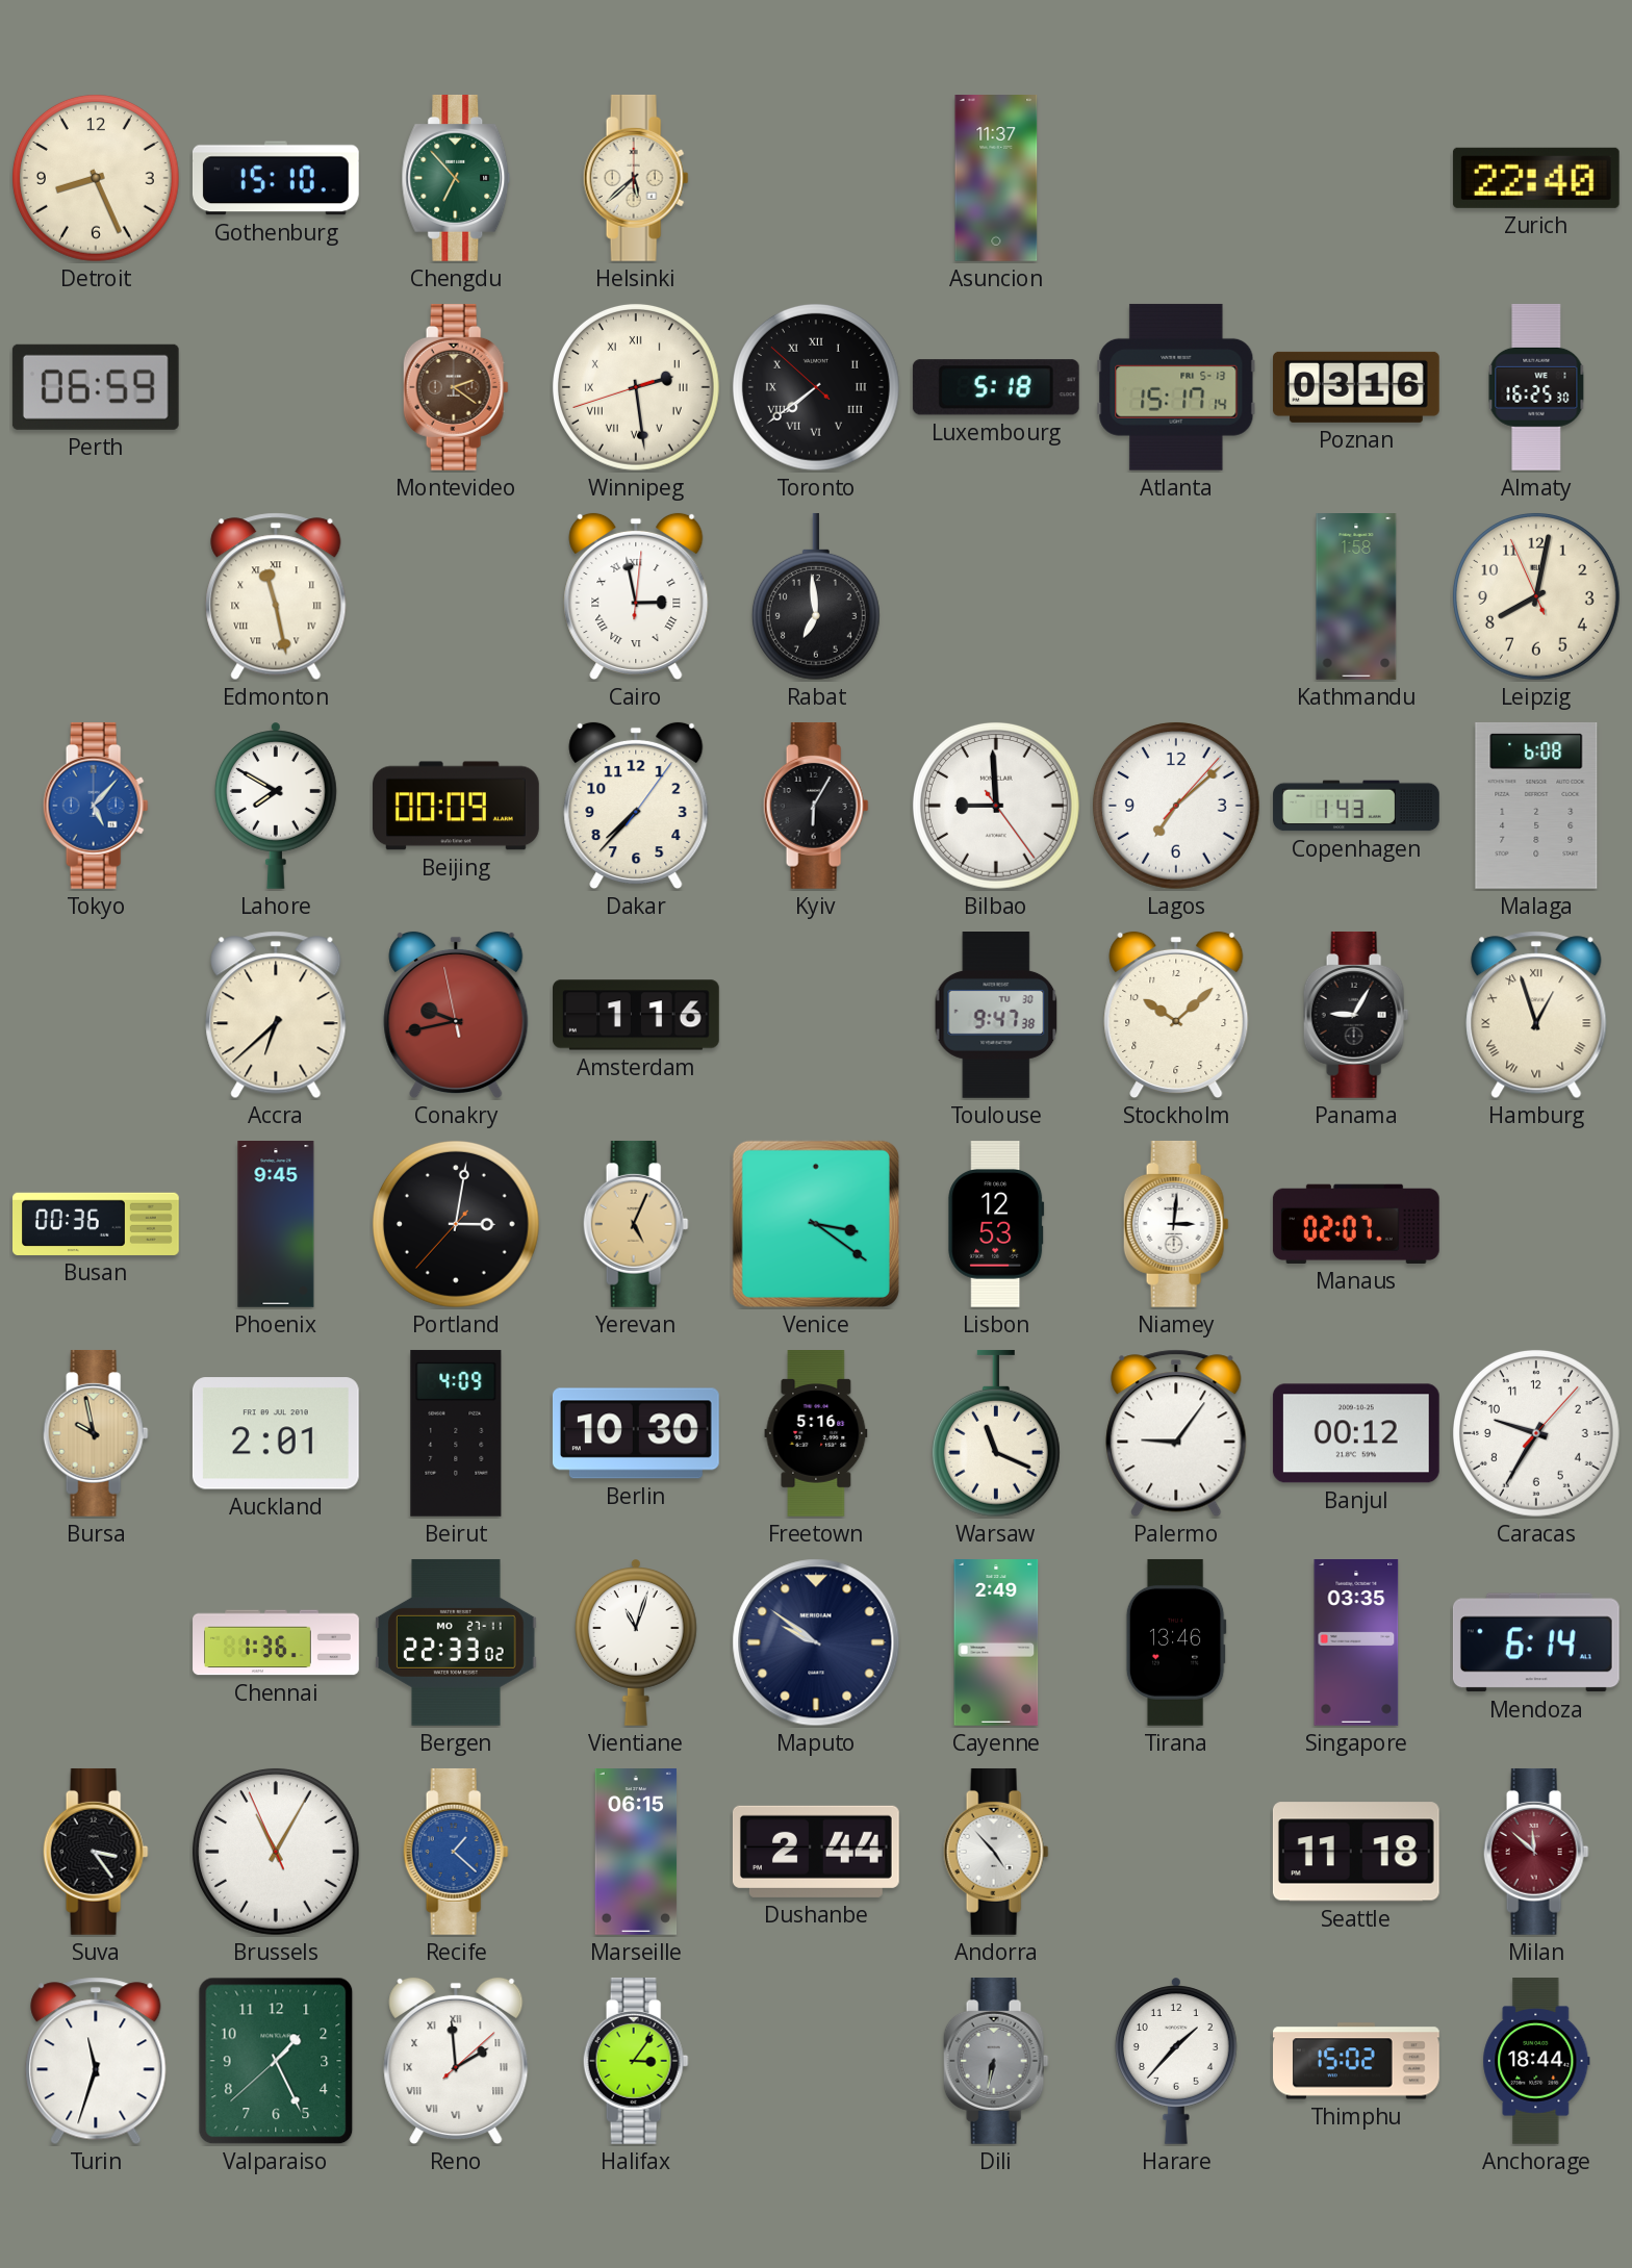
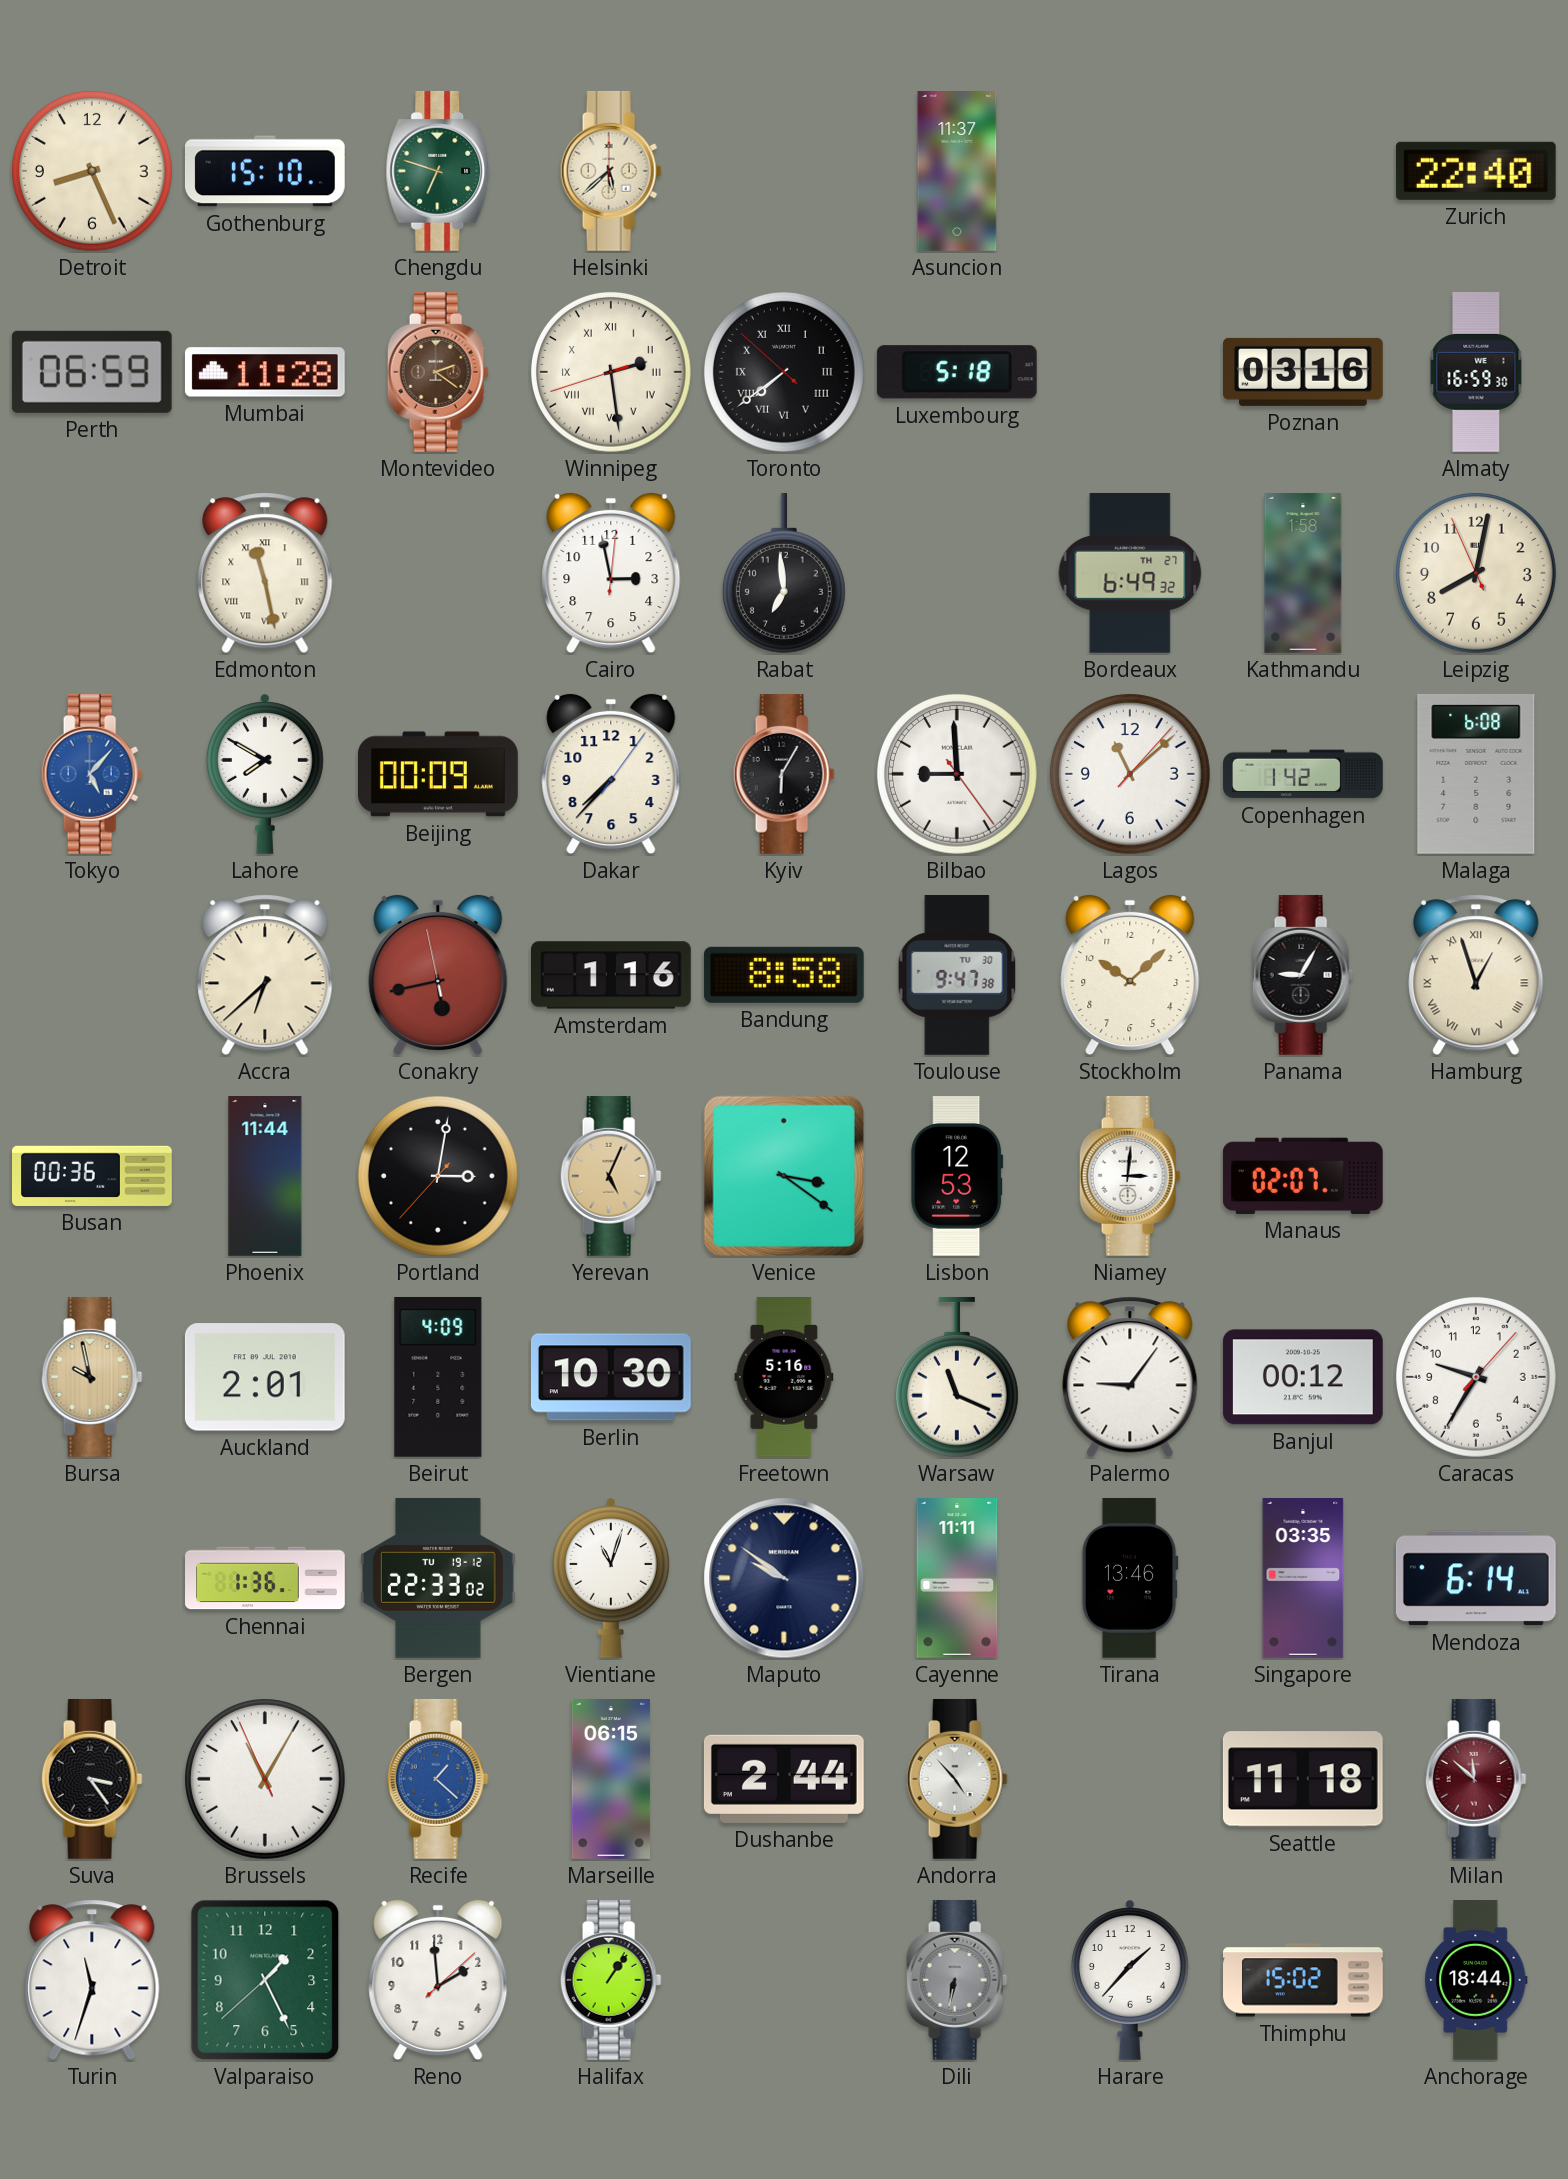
Chengdu: 6:53 -> 6:48
Mumbai: none -> 11:28
Atlanta: 15:17 -> none
Almaty: 16:25 -> 16:59
Cairo numerals: Roman -> Arabic
Bordeaux: none -> 6:49
Lagos: 7:08 -> 11:08
Copenhagen: 1:43 -> 1:42
Conakry: 9:42 -> 5:42
Bandung: none -> 8:58
Phoenix: 9:45 -> 11:44
Bergen date: MO 27-11 -> TU 19-12
Cayenne: 2:49 -> 11:11
Reno numerals: Roman -> Arabic
Halifax: 3:06 -> 1:06
